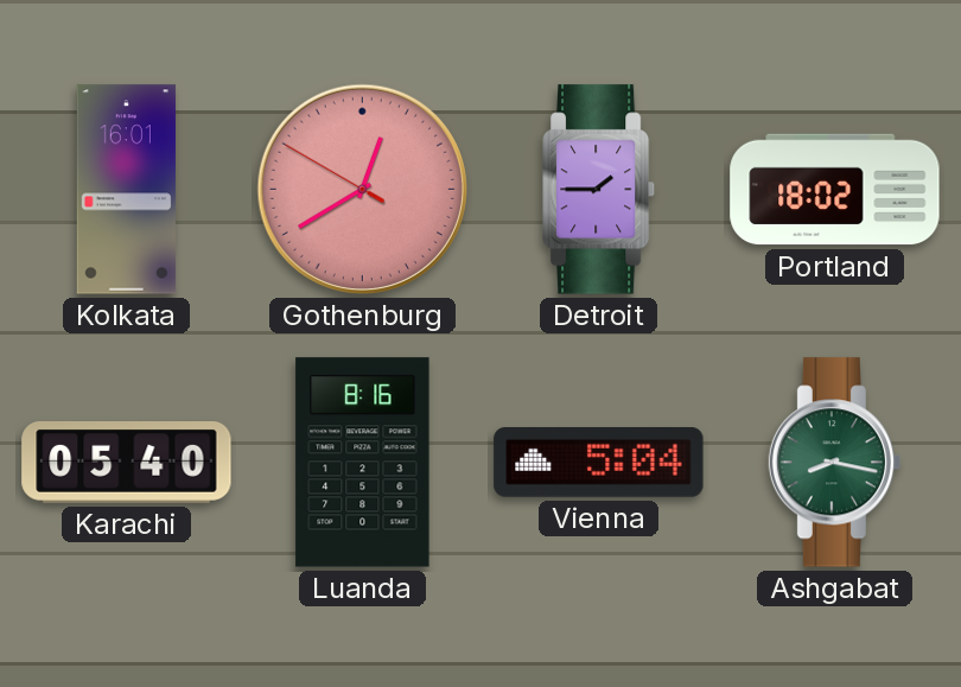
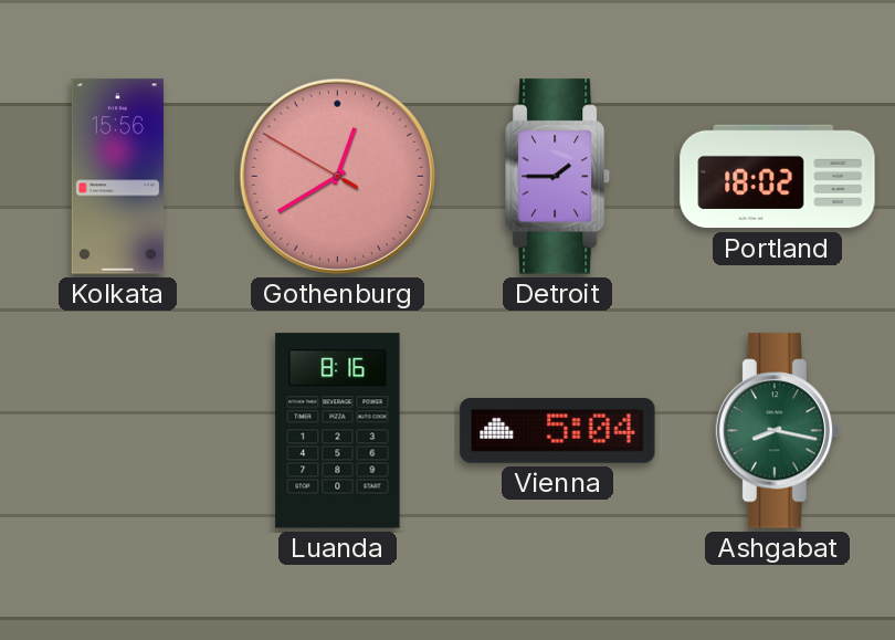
Kolkata: 16:01 -> 15:56
Karachi: 05:40 -> none
